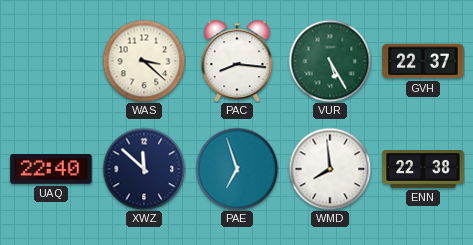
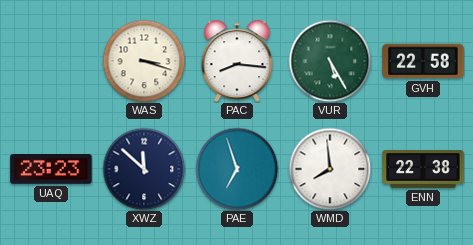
WAS: 3:22 -> 3:18
GVH: 22:37 -> 22:58
UAQ: 22:40 -> 23:23
